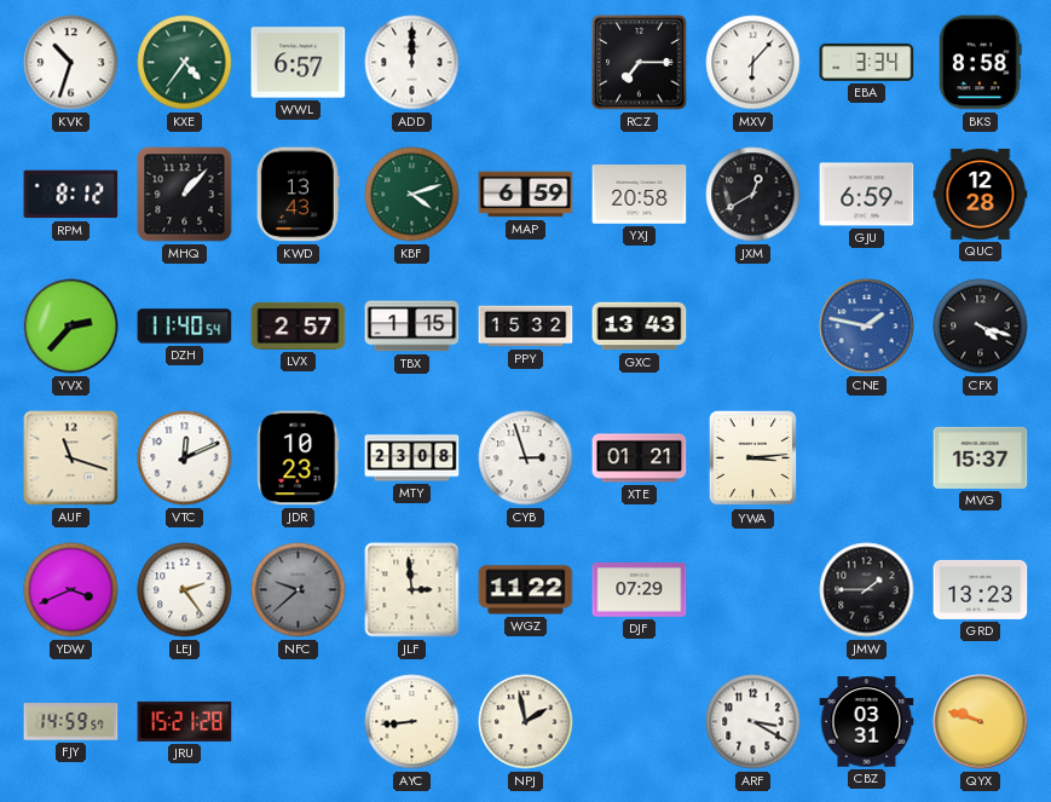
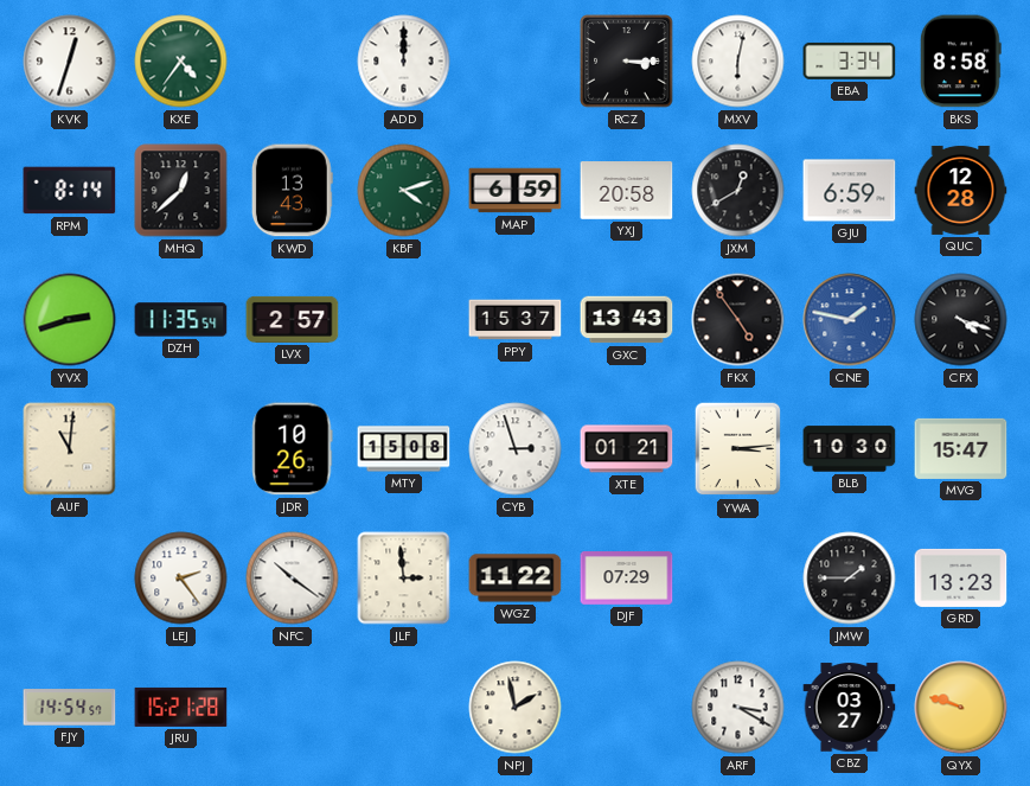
KVK: 10:33 -> 12:33
WWL: 6:57 -> none
RCZ: 7:15 -> 3:15
MXV: 6:07 -> 6:02
RPM: 8:12 -> 8:14
MHQ: 1:07 -> 12:38
YVX: 2:37 -> 2:42
DZH: 11:40 -> 11:35
TBX: 1:15 -> none
PPY: 15:32 -> 15:37
FKX: none -> 4:54
AUF: 11:18 -> 11:01
VTC: 12:11 -> none
JDR: 10:23 -> 10:26
MTY: 23:08 -> 15:08
BLB: none -> 10:30
MVG: 15:37 -> 15:47
YDW: 3:41 -> none
NFC: 9:38 -> 10:21
NFC dial: grey -> white
FJY: 14:59 -> 14:54
AYC: 8:44 -> none
CBZ: 03:31 -> 03:27
